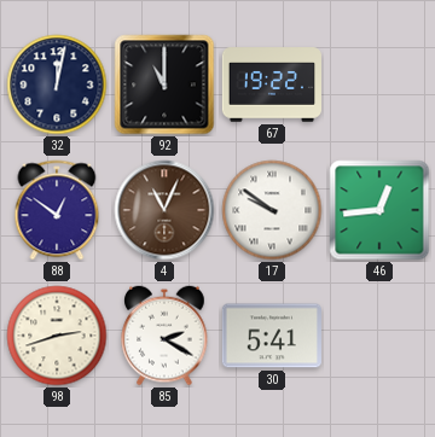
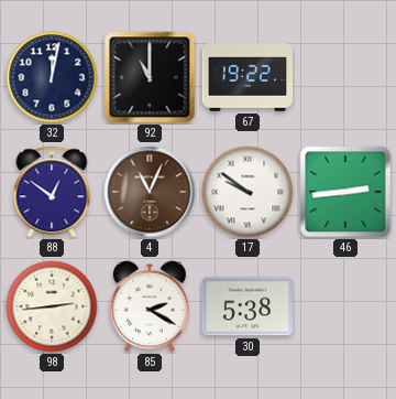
46: 12:44 -> 2:44
98: 2:42 -> 2:44
30: 5:41 -> 5:38
